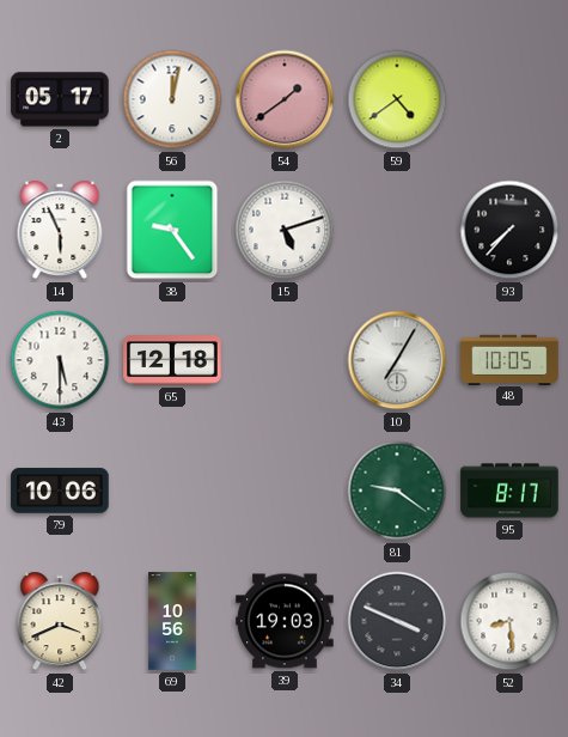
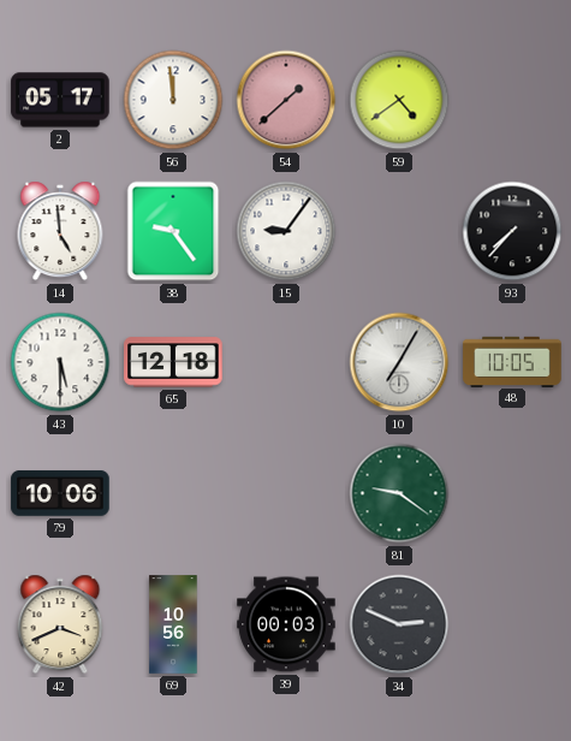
56: 12:02 -> 11:59
54: 1:39 -> 1:38
14: 5:56 -> 4:59
15: 5:12 -> 9:06
95: 8:17 -> none
39: 19:03 -> 00:03
34: 3:49 -> 2:49
52: 8:29 -> none
